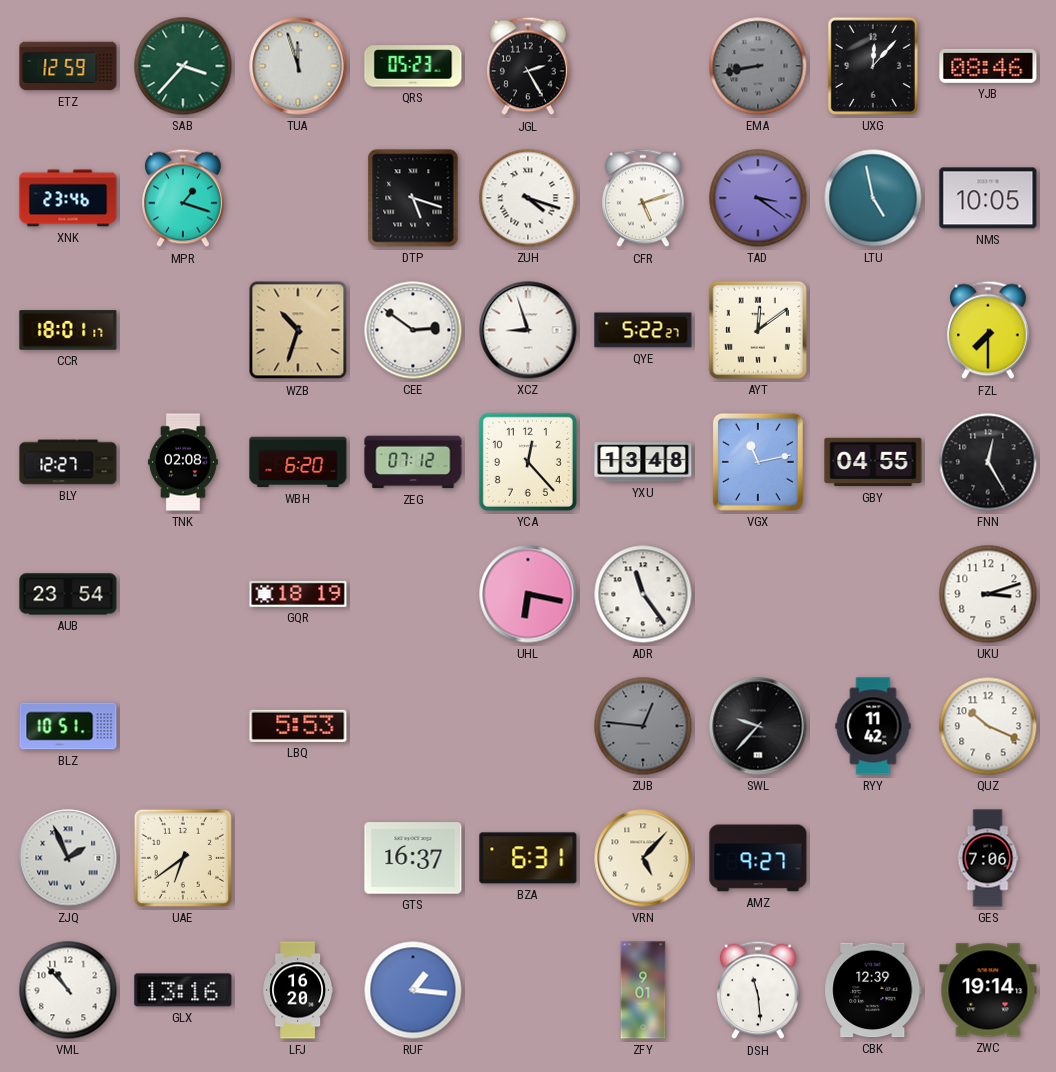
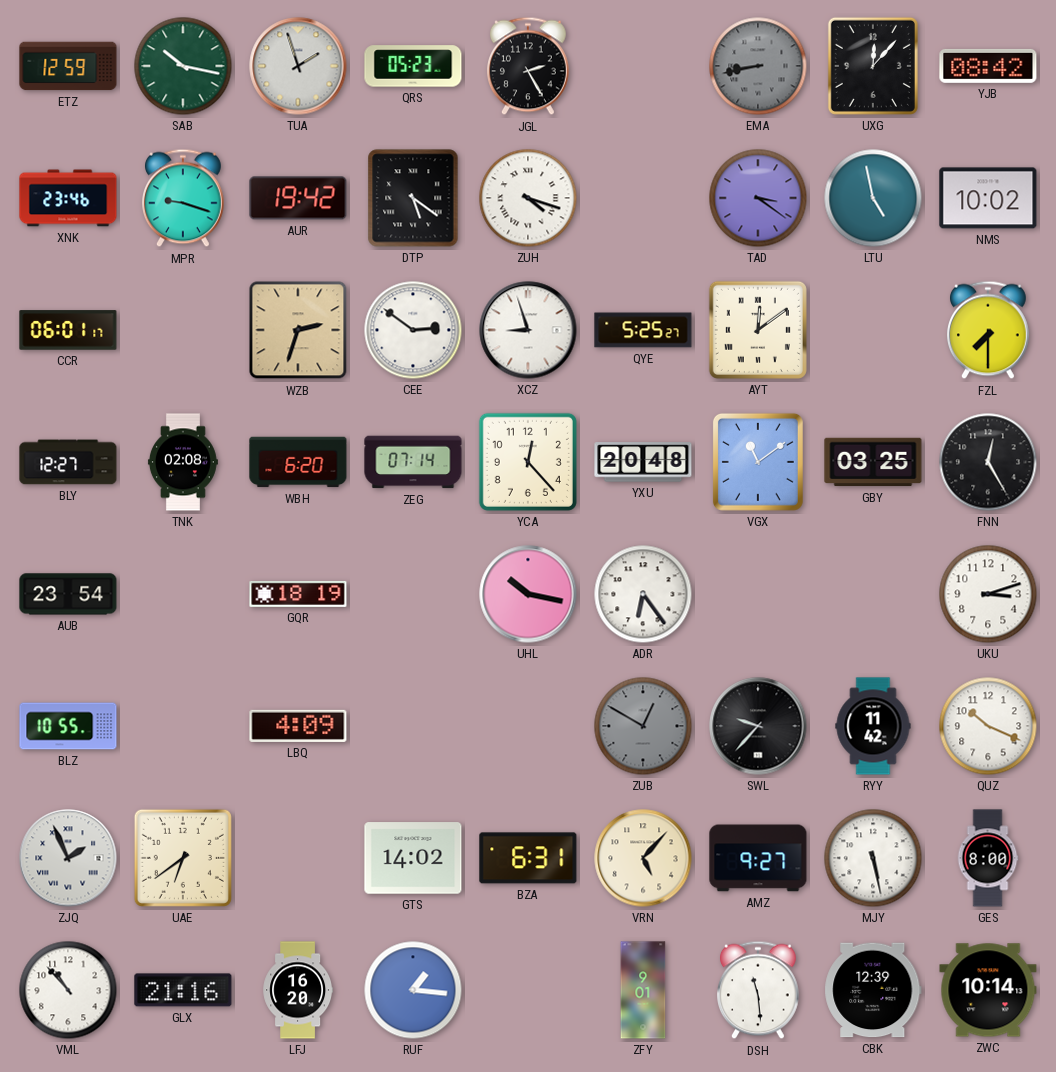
SAB: 3:37 -> 10:17
TUA: 11:57 -> 1:57
YJB: 08:46 -> 08:42
MPR: 1:18 -> 9:18
AUR: none -> 19:42
DTP: 5:18 -> 5:21
CFR: 5:12 -> none
NMS: 10:05 -> 10:02
CCR: 18:01 -> 06:01
WZB: 10:33 -> 2:33
QYE: 5:22 -> 5:25
ZEG: 07:12 -> 07:14
YXU: 13:48 -> 20:48
VGX: 11:13 -> 11:09
GBY: 04:55 -> 03:25
UHL: 6:17 -> 10:17
ADR: 11:24 -> 6:24
BLZ: 10:51 -> 10:55
LBQ: 5:53 -> 4:09
ZUB: 12:46 -> 12:50
GTS: 16:37 -> 14:02
MJY: none -> 5:28
GES: 7:06 -> 8:00
GLX: 13:16 -> 21:16
ZWC: 19:14 -> 10:14
